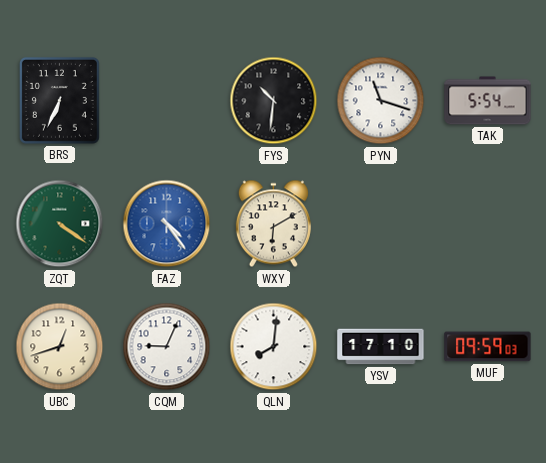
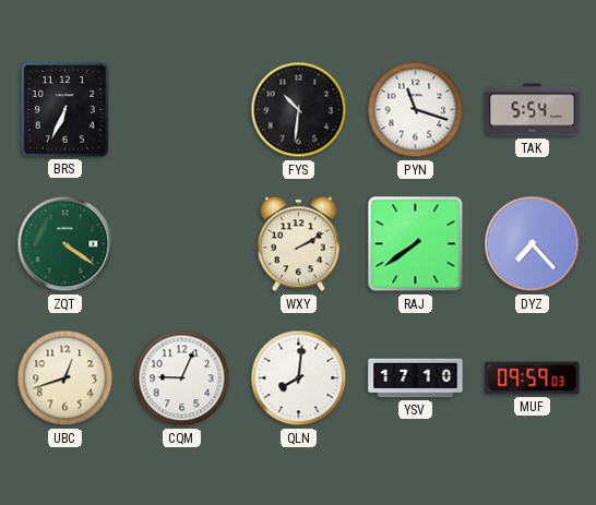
FAZ: 4:24 -> none
WXY: 6:10 -> 2:10
RAJ: none -> 7:39
DYZ: none -> 7:23
